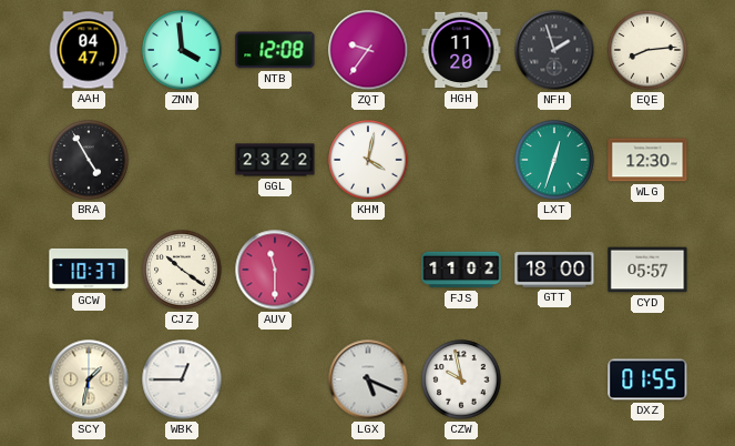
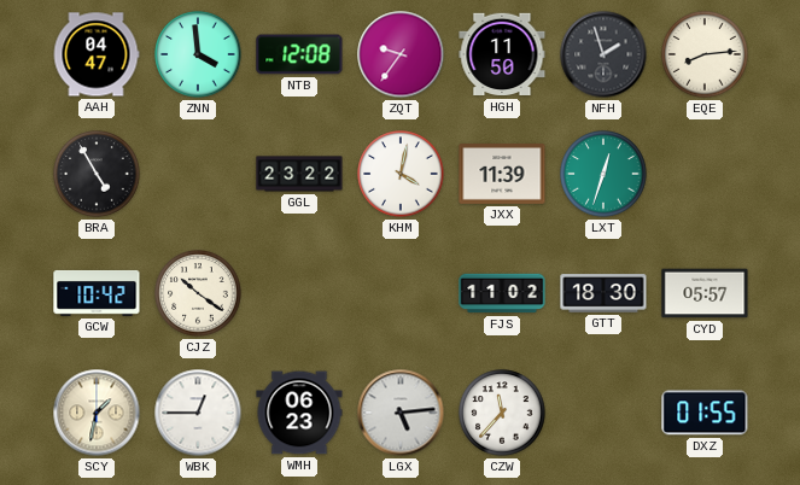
HGH: 11:20 -> 11:50
JXX: none -> 11:39
WLG: 12:30 -> none
GCW: 10:37 -> 10:42
AUV: 11:30 -> none
GTT: 18:00 -> 18:30
WMH: none -> 06:23
LGX: 5:19 -> 5:14
CZW: 9:58 -> 11:37
